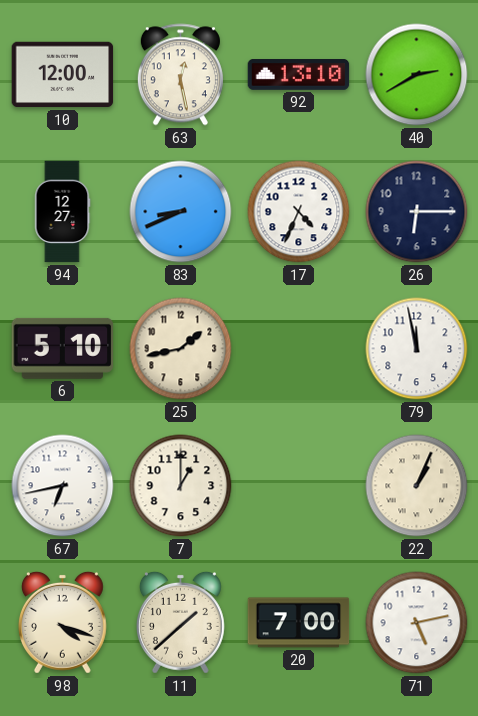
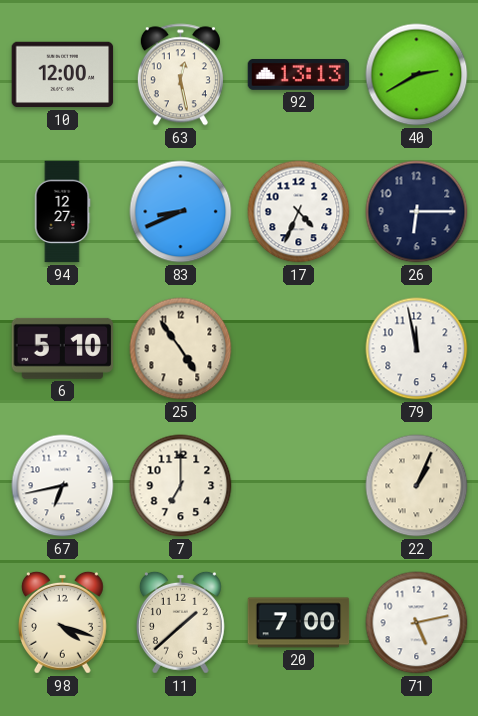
92: 13:10 -> 13:13
25: 1:43 -> 4:54
7: 1:00 -> 7:00
